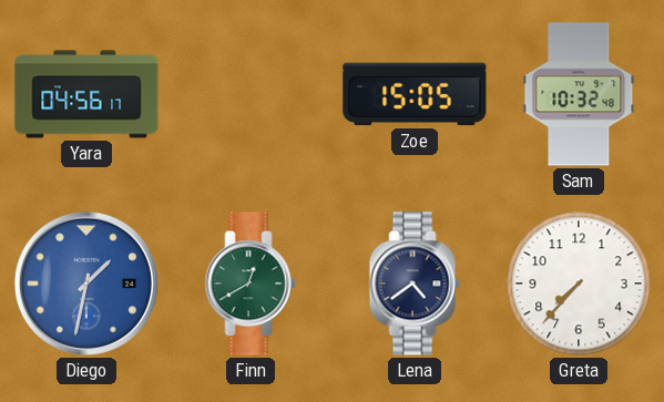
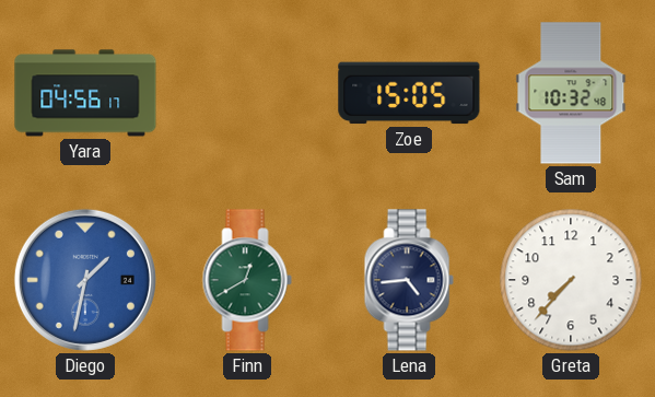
Lena: 4:39 -> 4:44
